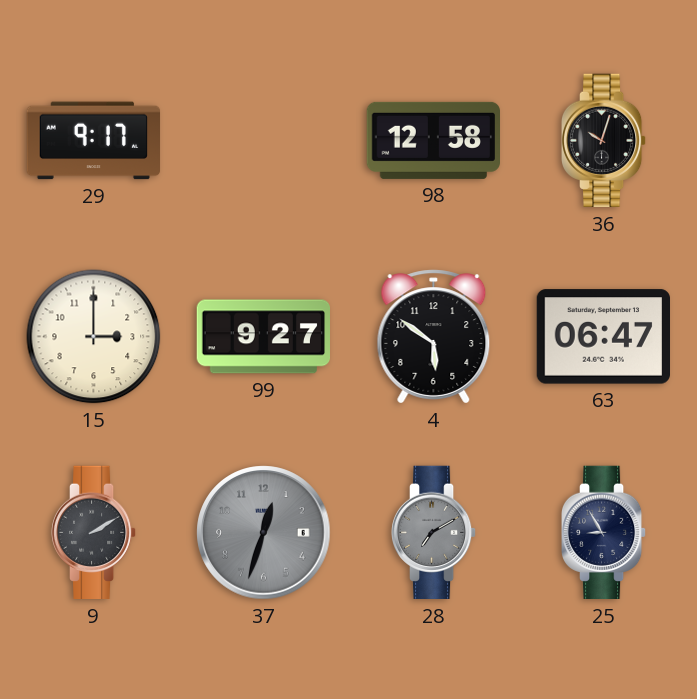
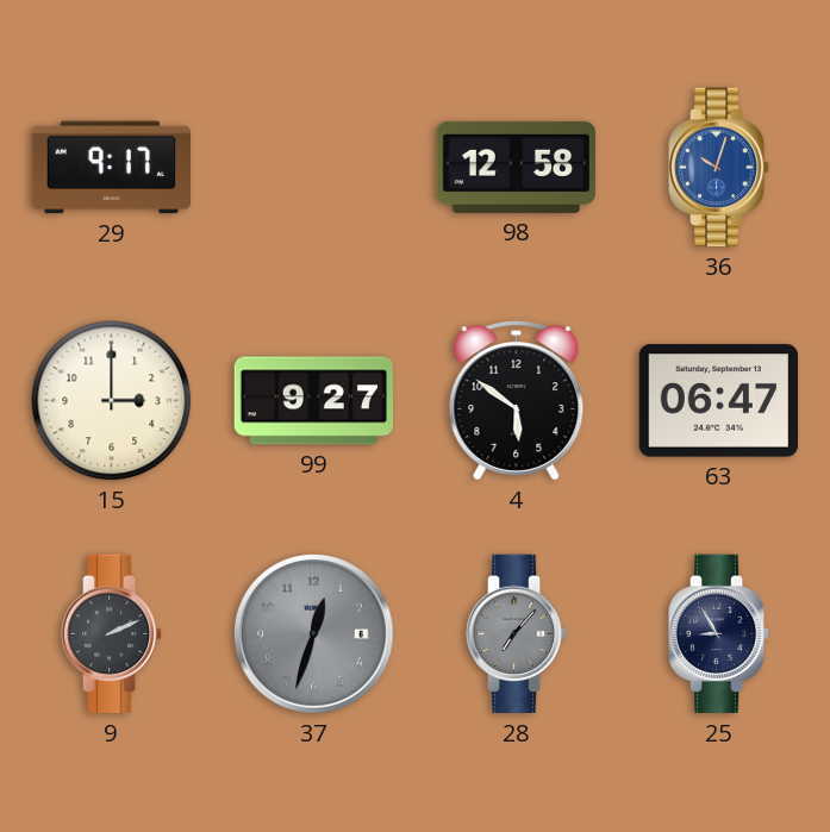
36 dial: black -> blue
9: 2:10 -> 2:11
28: 7:10 -> 7:07
